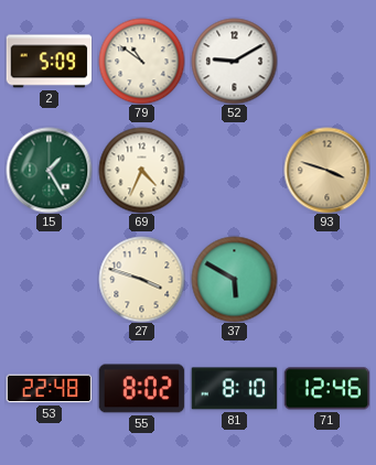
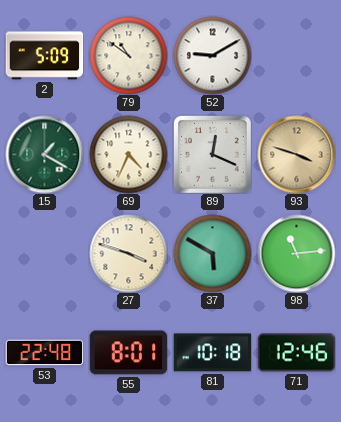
15: 1:25 -> 1:20
89: none -> 12:19
98: none -> 11:14
55: 8:02 -> 8:01
81: 8:10 -> 10:18
